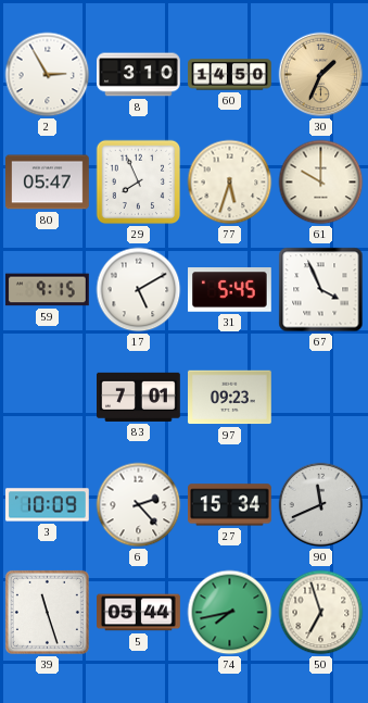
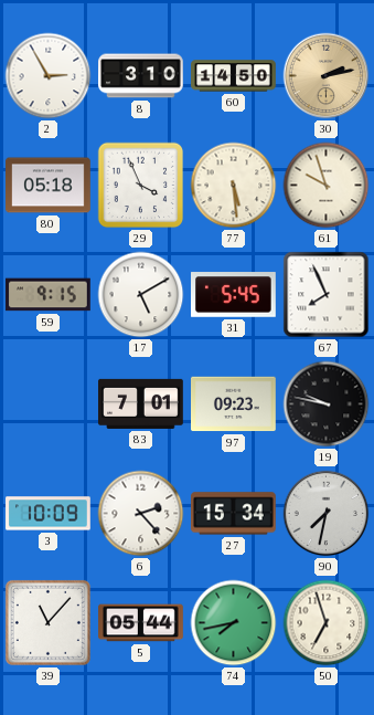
30: 1:34 -> 2:13
80: 05:47 -> 05:18
29: 7:56 -> 3:56
77: 5:33 -> 5:29
61: 10:00 -> 9:57
67: 3:56 -> 7:56
19: none -> 9:47
90: 11:41 -> 7:32
39: 11:27 -> 11:07
